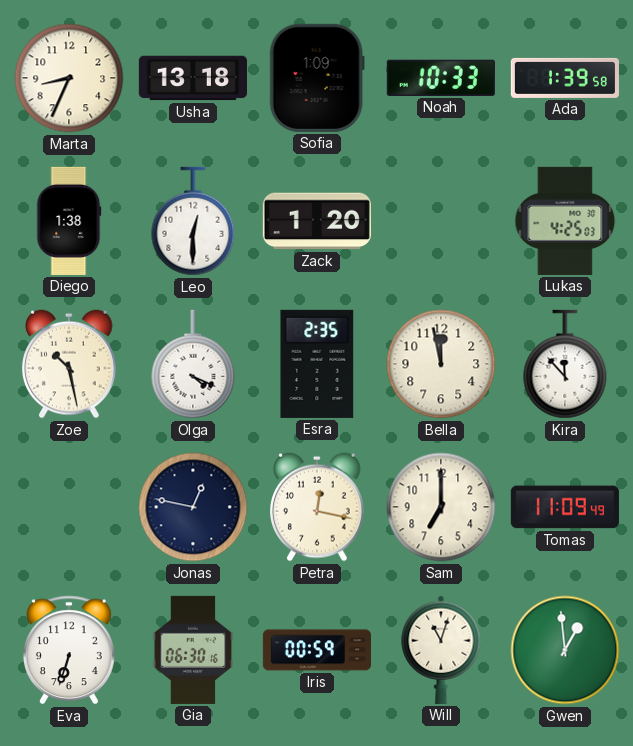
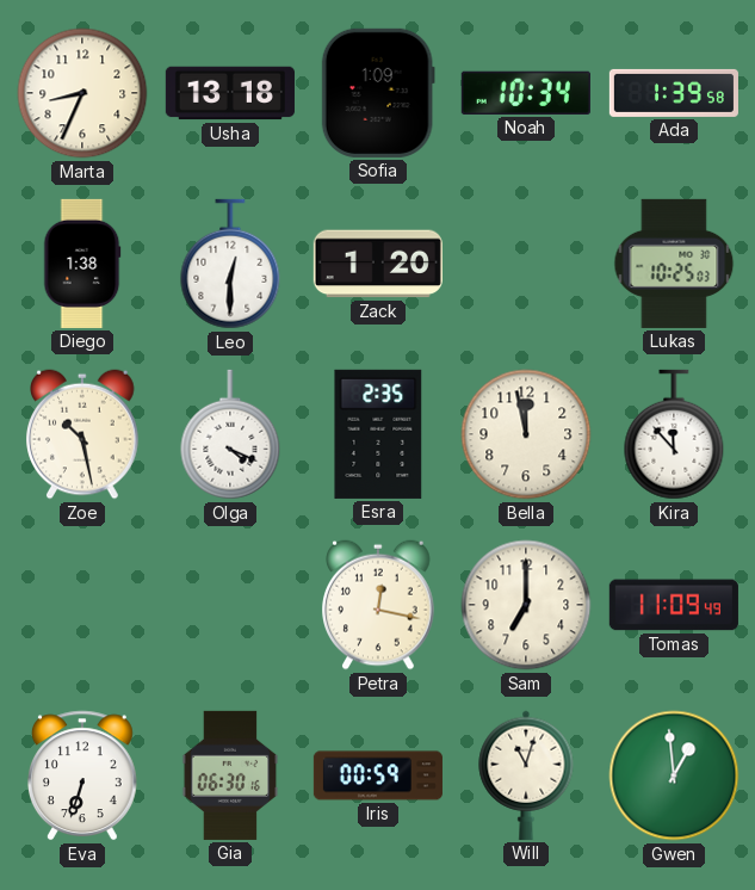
Noah: 10:33 -> 10:34
Lukas: 4:25 -> 10:25
Jonas: 12:47 -> none
